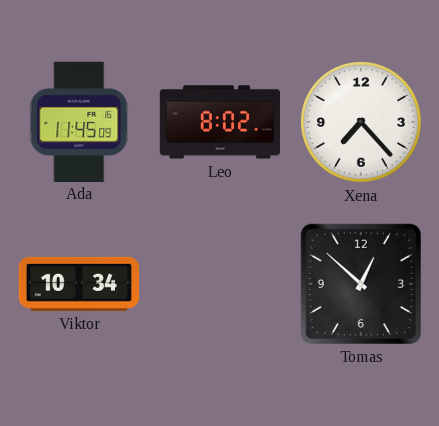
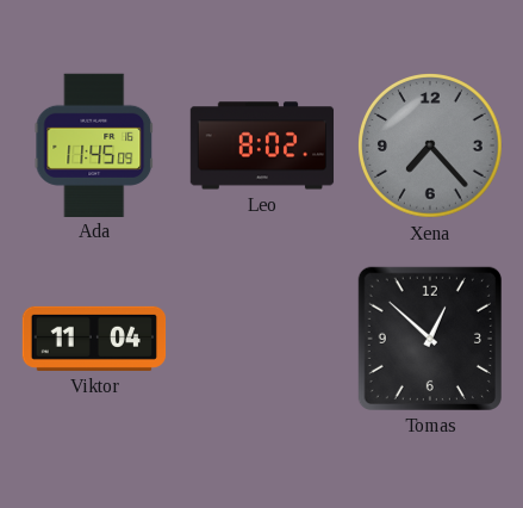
Xena dial: white -> grey
Viktor: 10:34 -> 11:04
